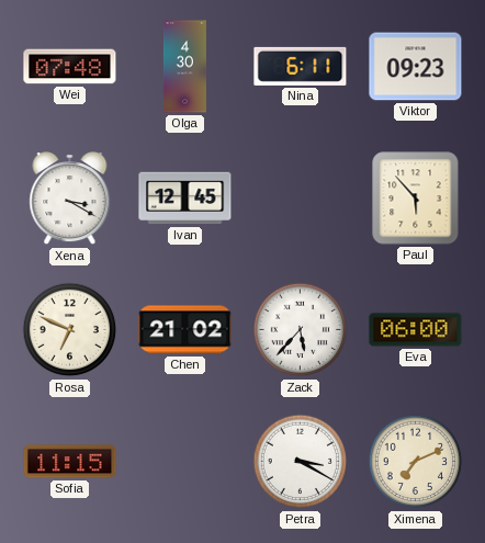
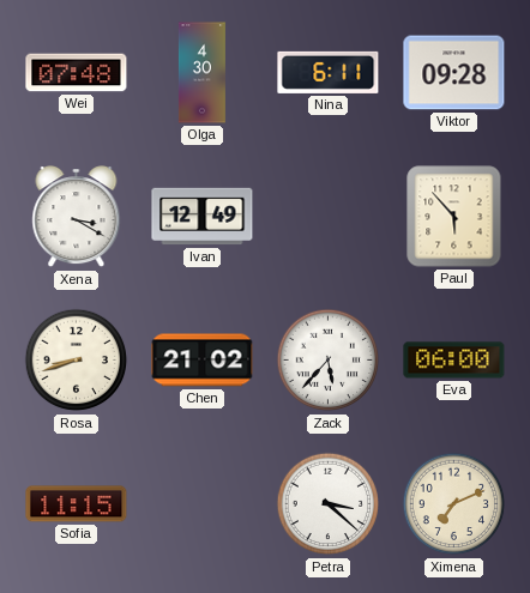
Viktor: 09:23 -> 09:28
Ivan: 12:45 -> 12:49
Rosa: 6:49 -> 8:42
Petra: 3:20 -> 3:22
